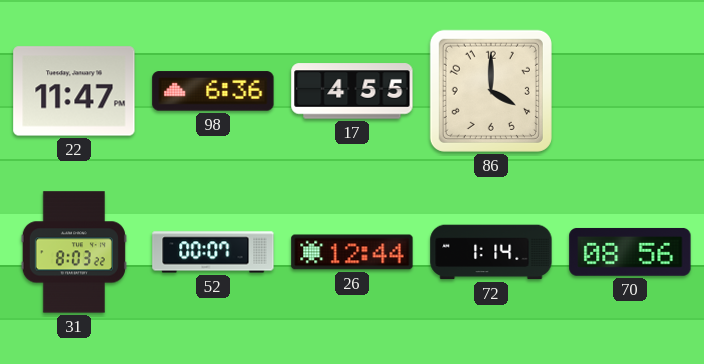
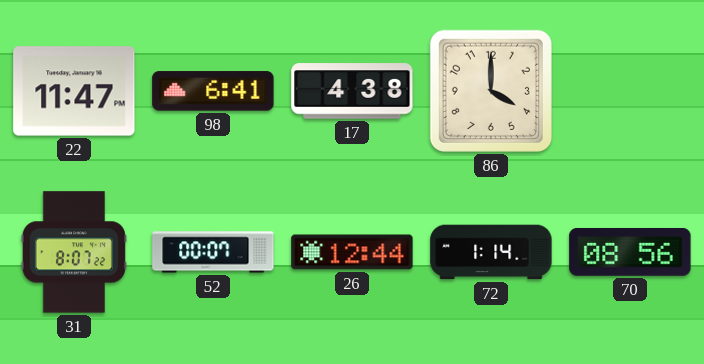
98: 6:36 -> 6:41
17: 4:55 -> 4:38
31: 8:03 -> 8:07
